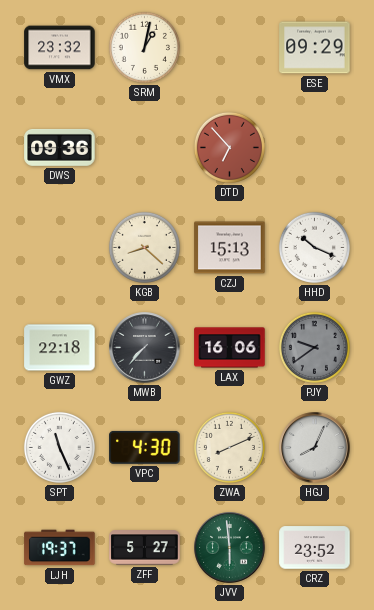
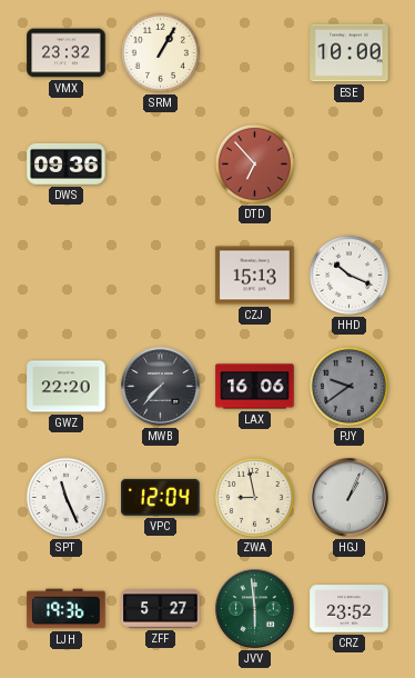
SRM: 1:02 -> 1:05
ESE: 09:29 -> 10:00
KGB: 8:22 -> none
GWZ: 22:18 -> 22:20
VPC: 4:30 -> 12:04
ZWA: 8:11 -> 8:58
HGJ: 8:04 -> 1:04
LJH: 19:37 -> 19:36
